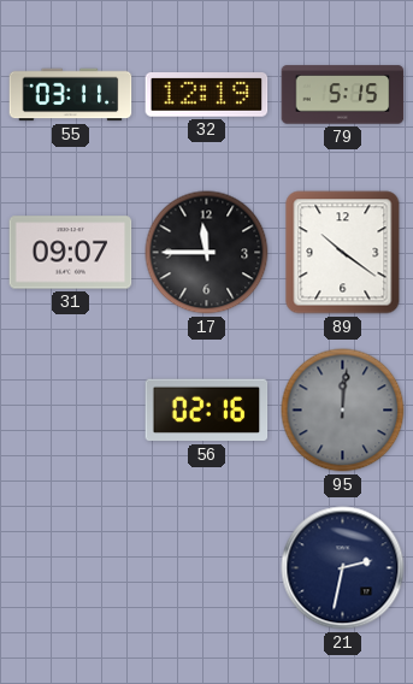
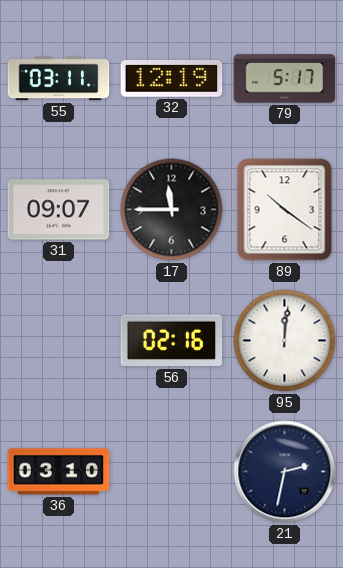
79: 5:15 -> 5:17
95 dial: grey -> white
36: none -> 03:10
